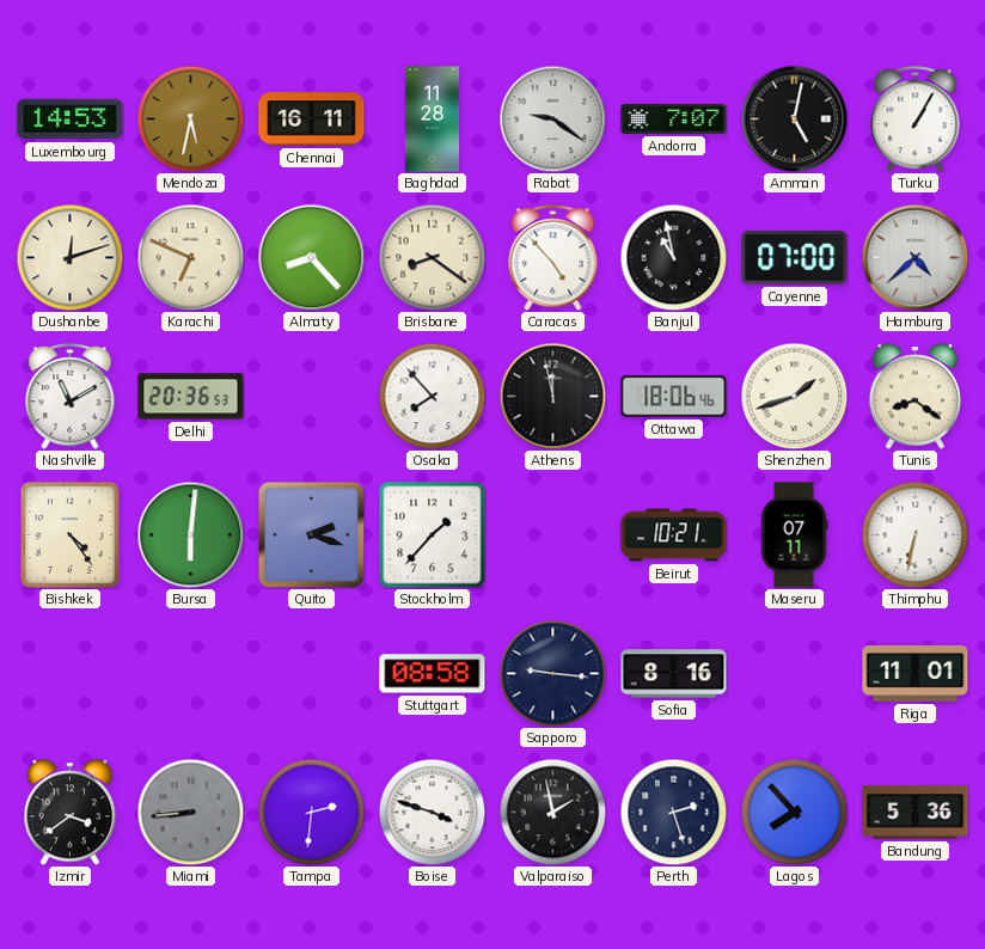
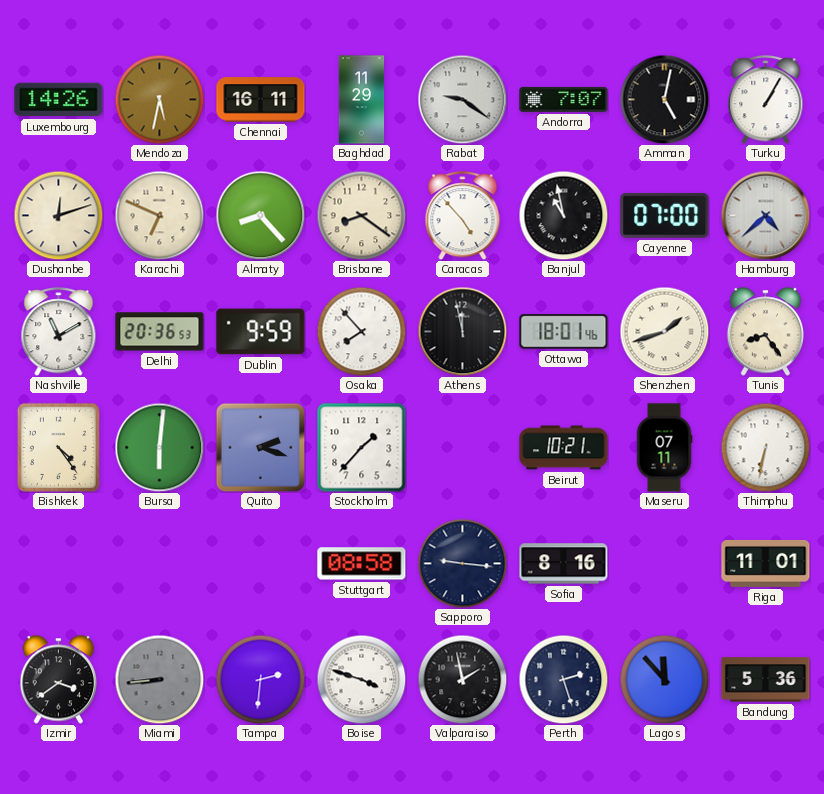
Luxembourg: 14:53 -> 14:26
Baghdad: 11:28 -> 11:29
Dublin: none -> 9:59
Ottawa: 18:06 -> 18:01
Tunis: 8:21 -> 8:24
Lagos: 7:53 -> 11:53
